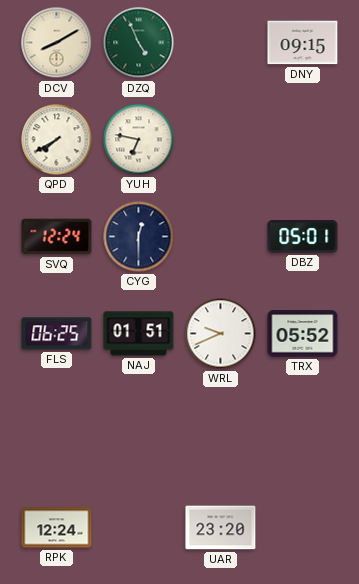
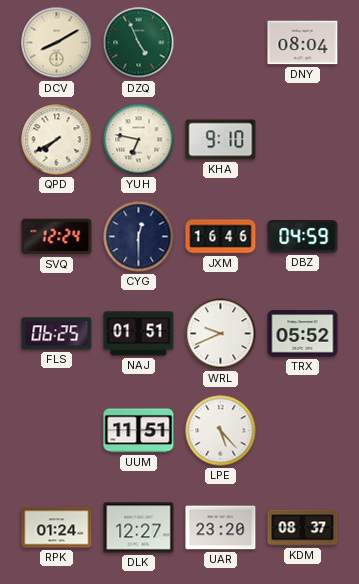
DNY: 09:15 -> 08:04
KHA: none -> 9:10
JXM: none -> 16:46
DBZ: 05:01 -> 04:59
UUM: none -> 11:51
LPE: none -> 5:23
RPK: 12:24 -> 01:24
DLK: none -> 12:27
KDM: none -> 08:37
